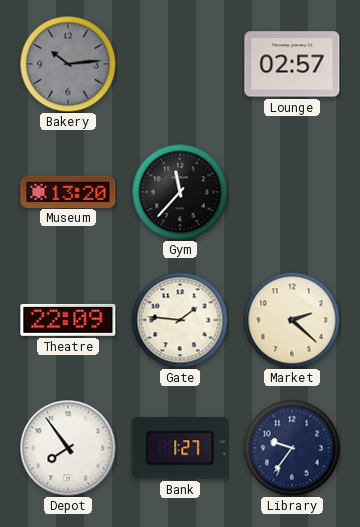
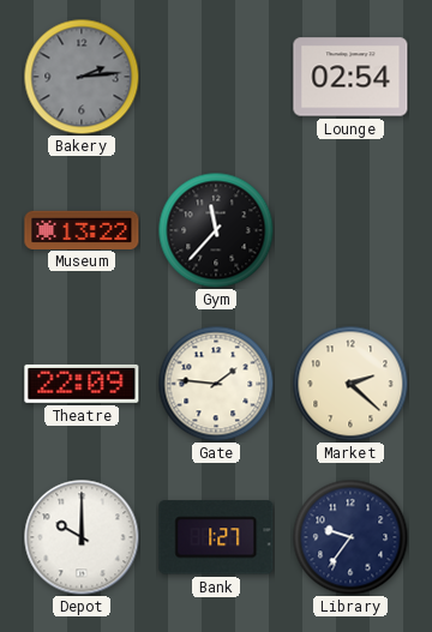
Bakery: 10:14 -> 2:14
Lounge: 02:57 -> 02:54
Museum: 13:20 -> 13:22
Depot: 7:54 -> 10:00
